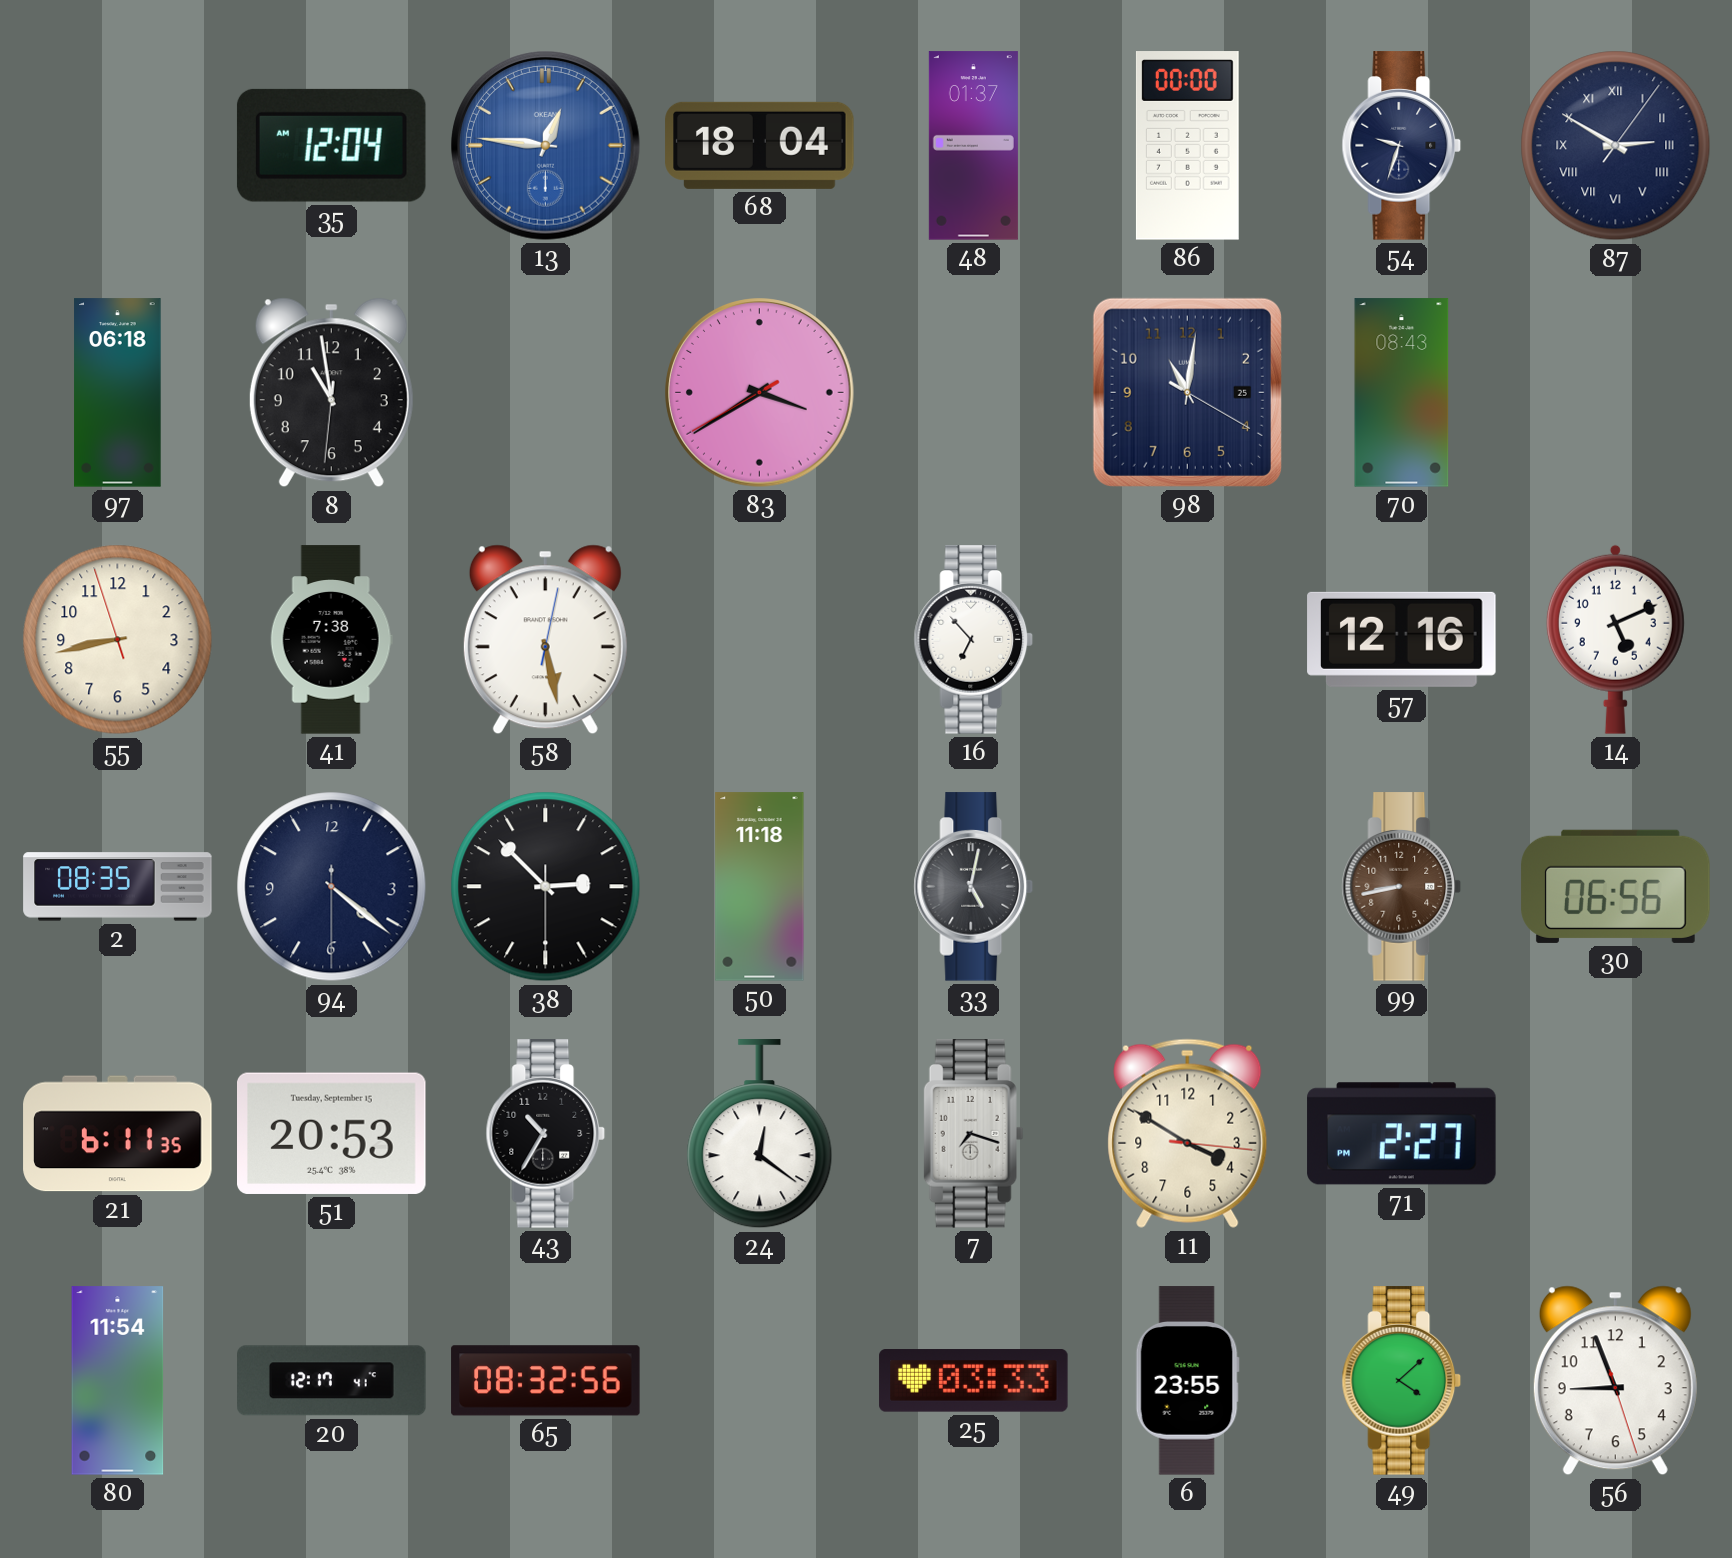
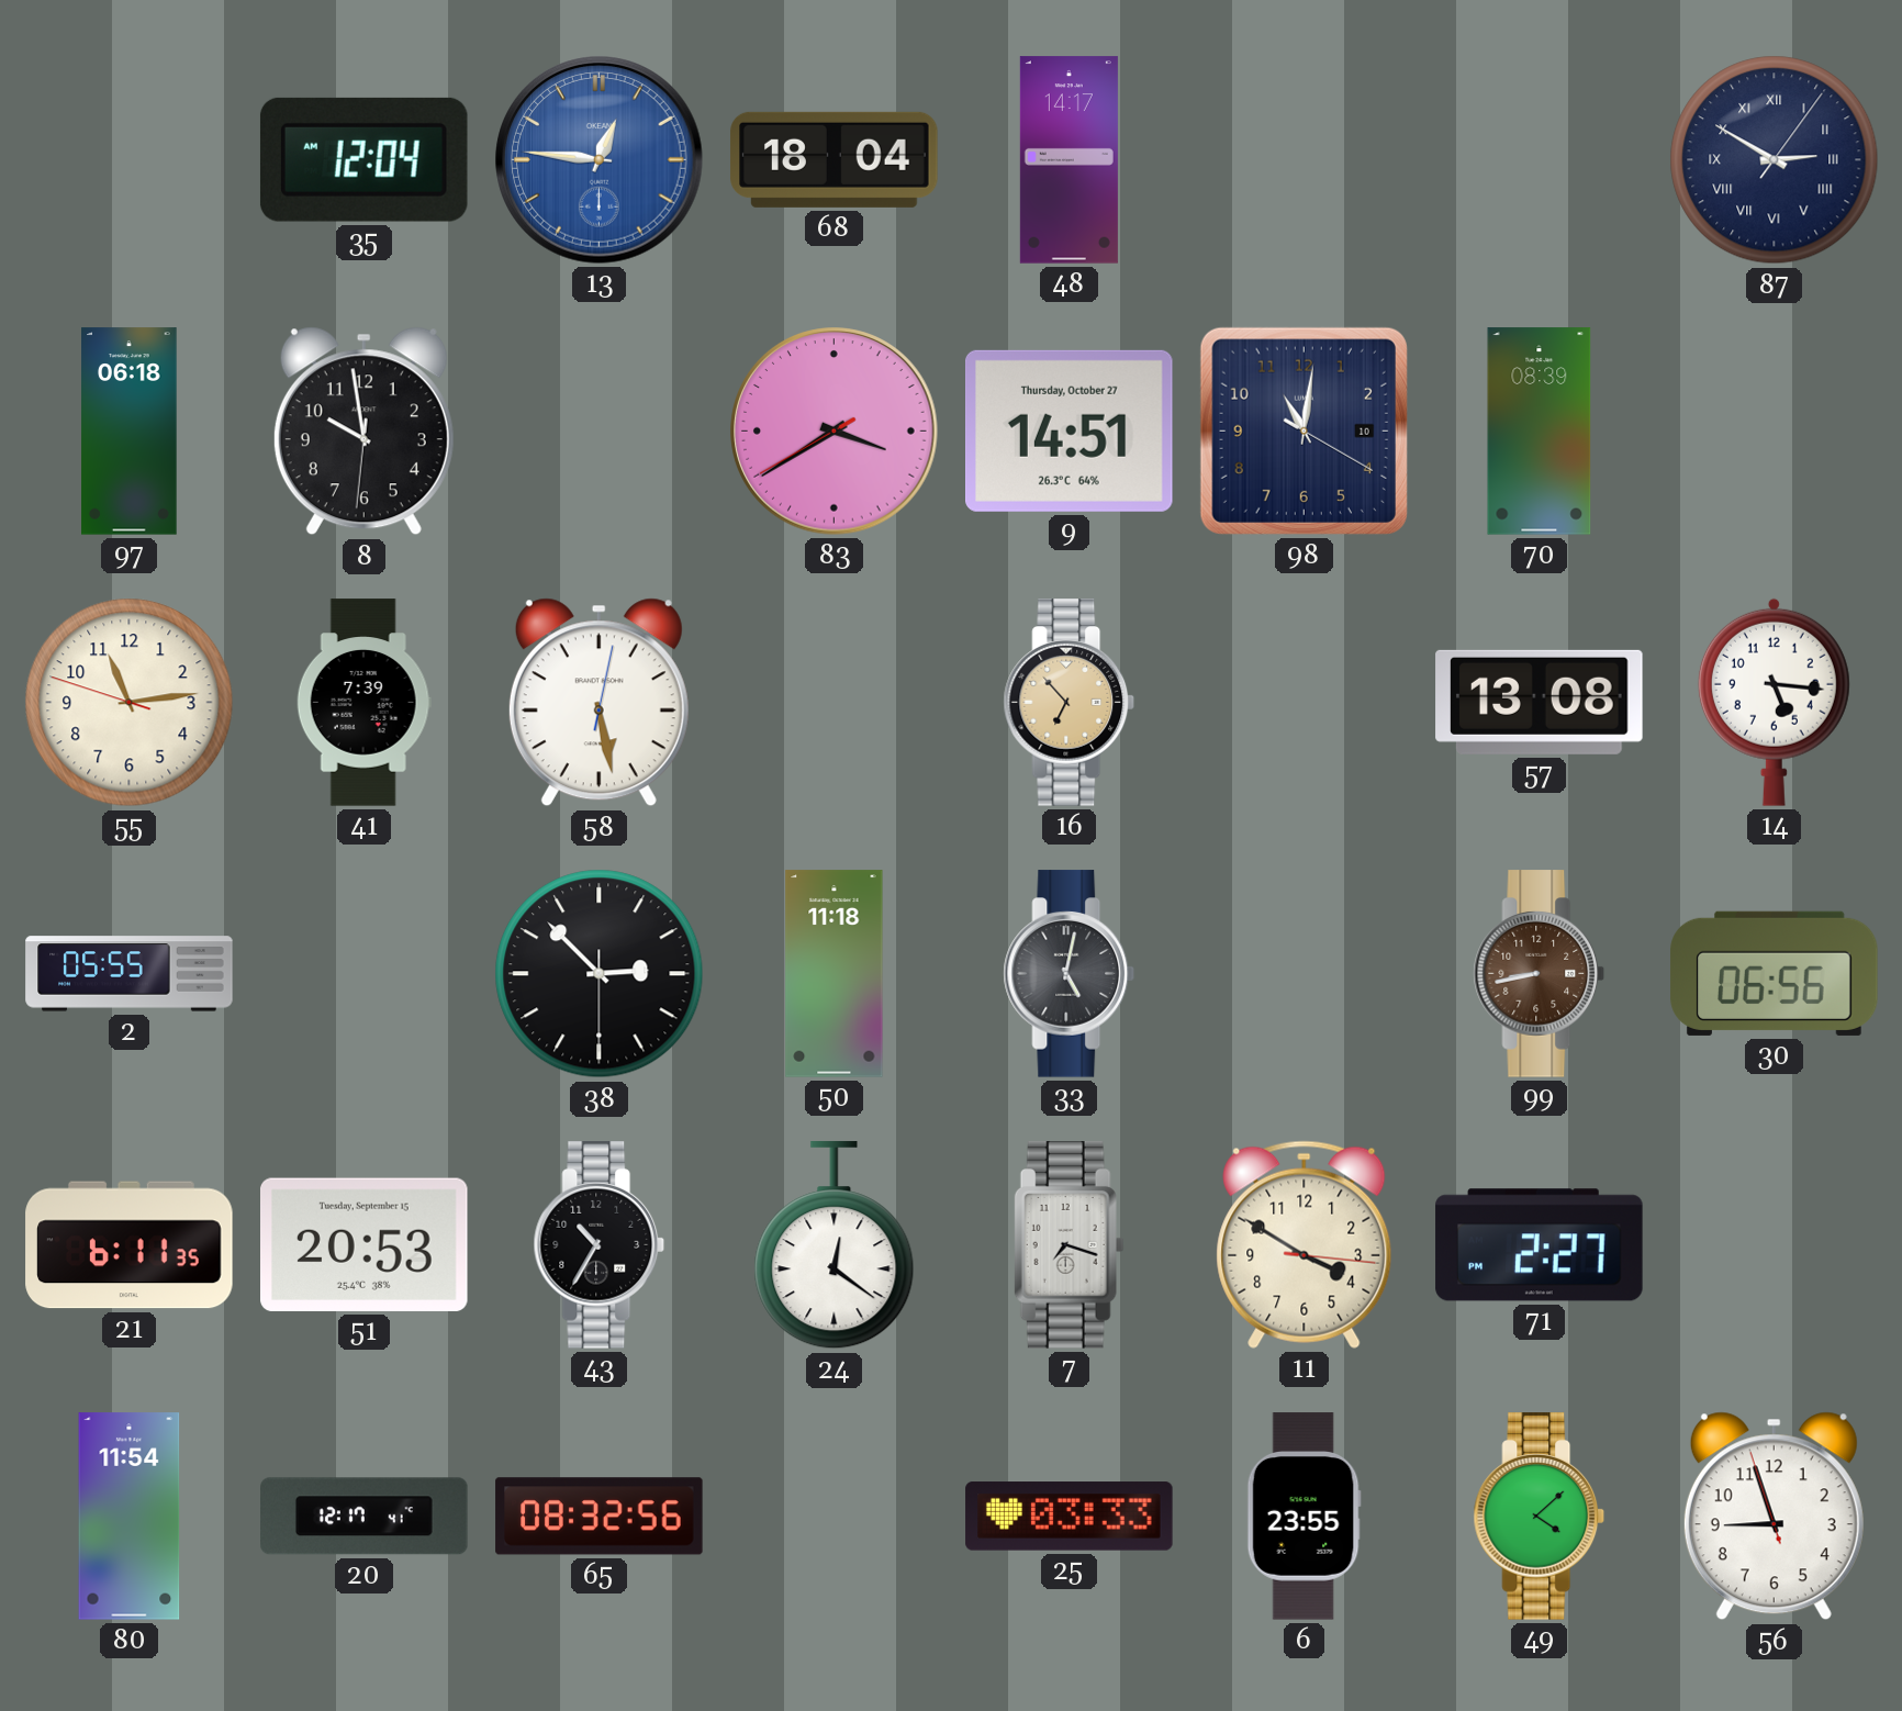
48: 01:37 -> 14:17
86: 00:00 -> none
54: 9:33 -> none
8: 10:58 -> 9:58
9: none -> 14:51
98 date: 25 -> 10
70: 08:43 -> 08:39
55: 8:42 -> 11:13
41: 7:38 -> 7:39
16 dial: white -> champagne
57: 12:16 -> 13:08
14: 5:11 -> 5:16
2: 08:35 -> 05:55
94: 4:21 -> none
56: 8:56:27 -> 8:56:57
